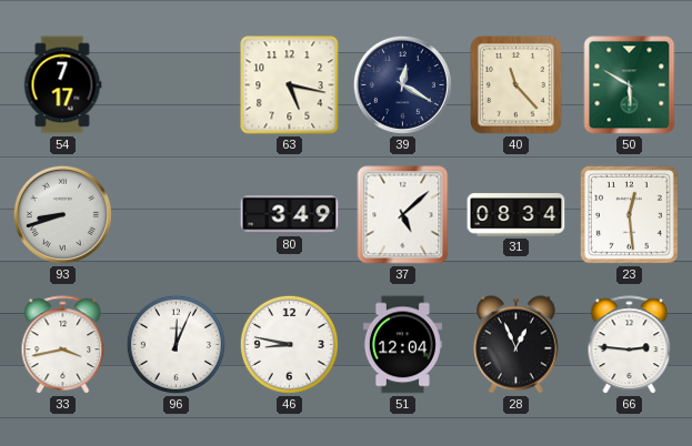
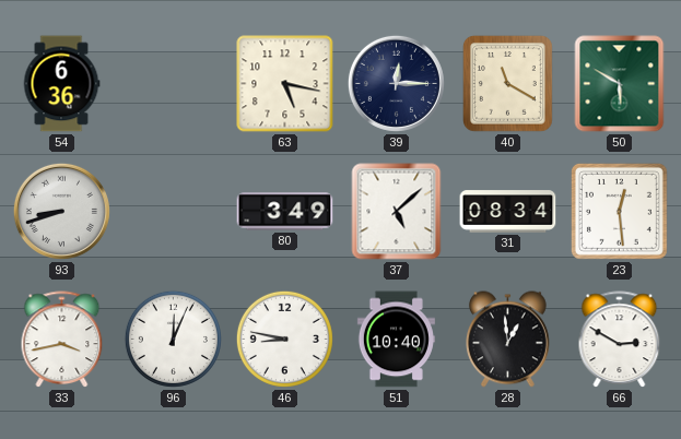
54: 7:17 -> 6:36
39: 12:20 -> 12:15
40: 11:23 -> 11:20
51: 12:04 -> 10:40
28: 12:56 -> 12:59
66: 2:46 -> 2:50
